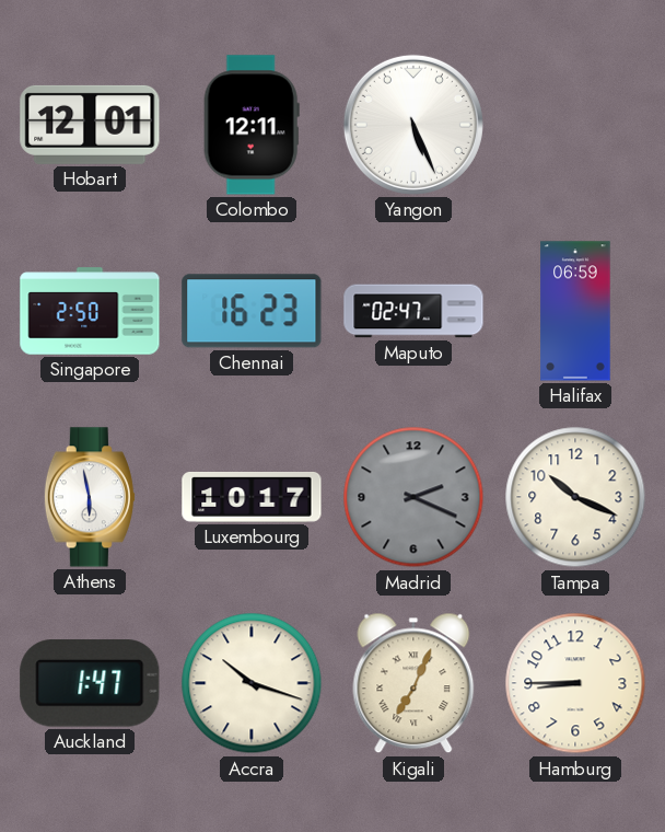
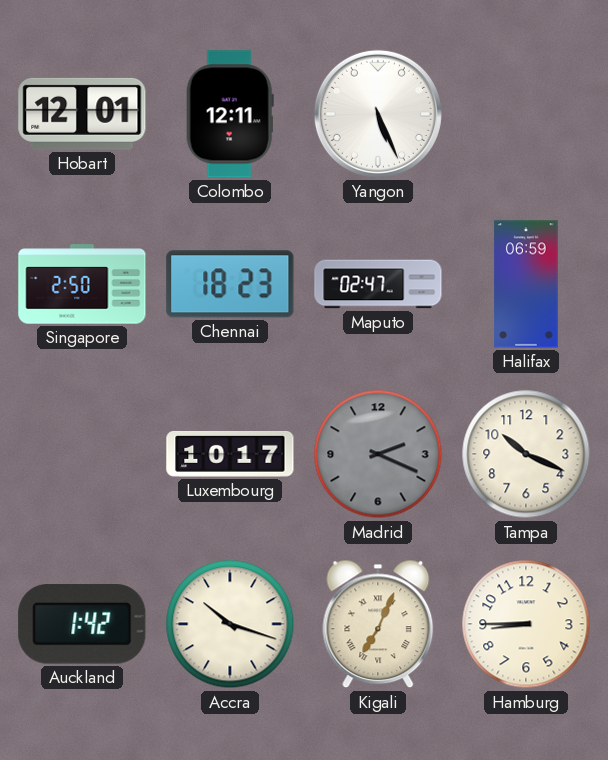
Chennai: 16:23 -> 18:23
Athens: 5:58 -> none
Auckland: 1:47 -> 1:42
